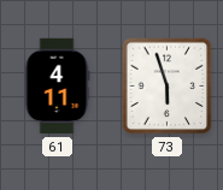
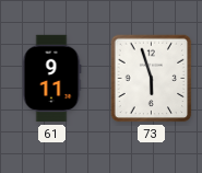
61: 4:11 -> 9:11
